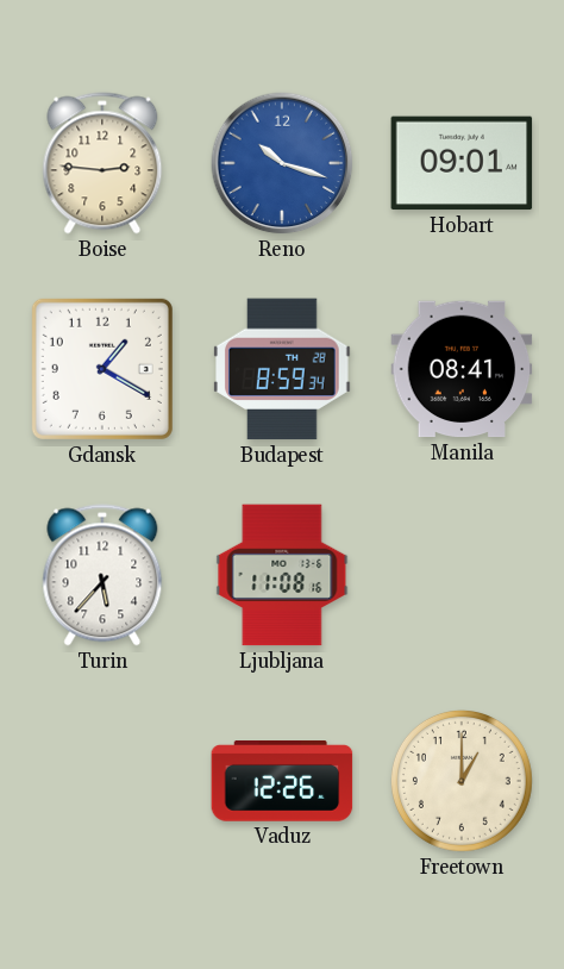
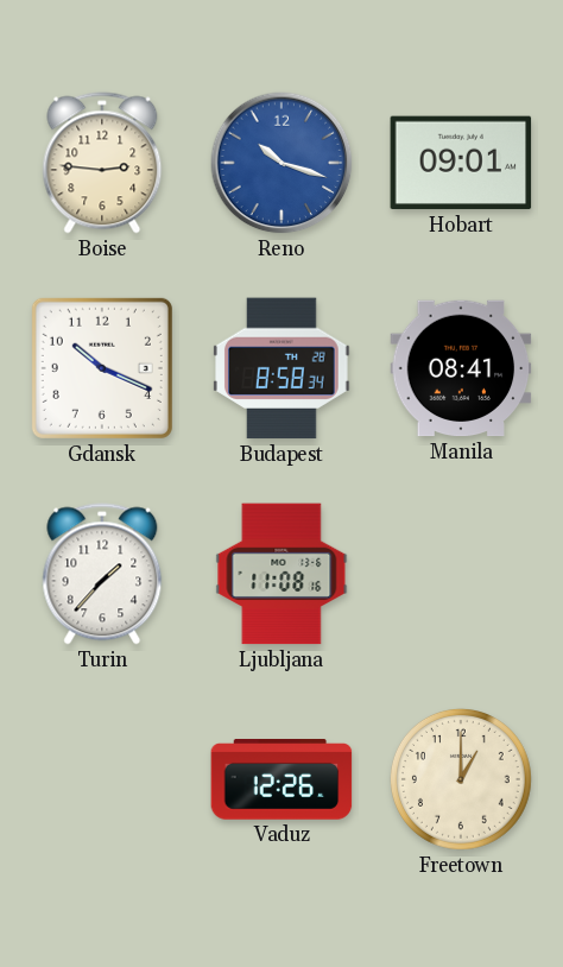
Gdansk: 1:20 -> 10:19
Budapest: 8:59 -> 8:58
Turin: 5:37 -> 1:37
